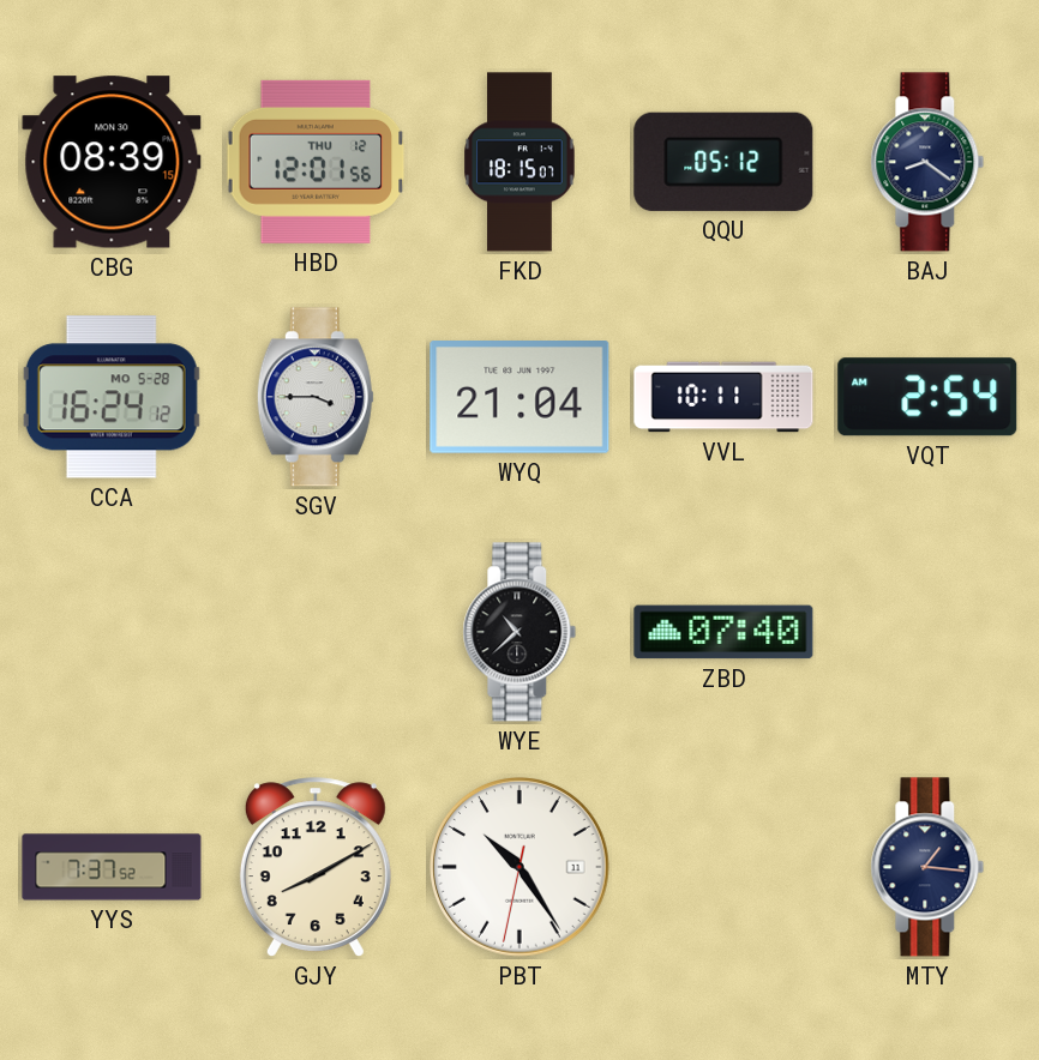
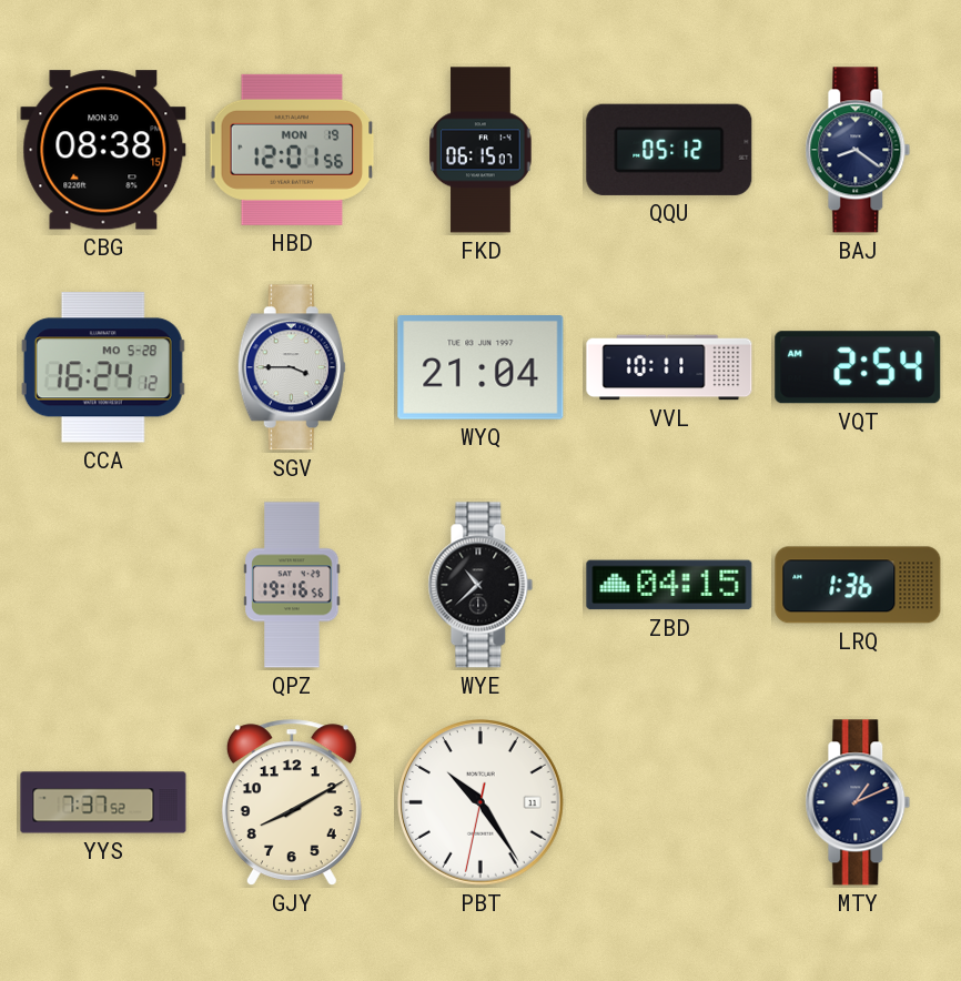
CBG: 08:39 -> 08:38
HBD date: THU 12 -> MON 19
FKD: 18:15 -> 06:15
QPZ: none -> 19:16
ZBD: 07:40 -> 04:15
LRQ: none -> 1:36
MTY: 1:16 -> 1:11
